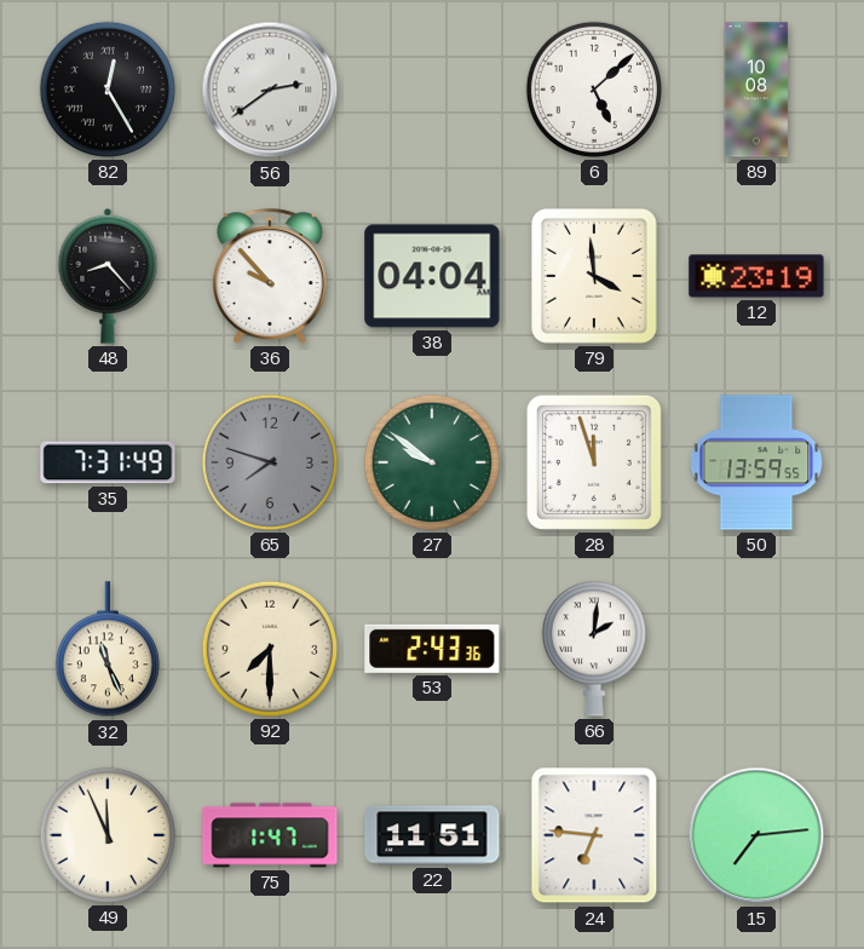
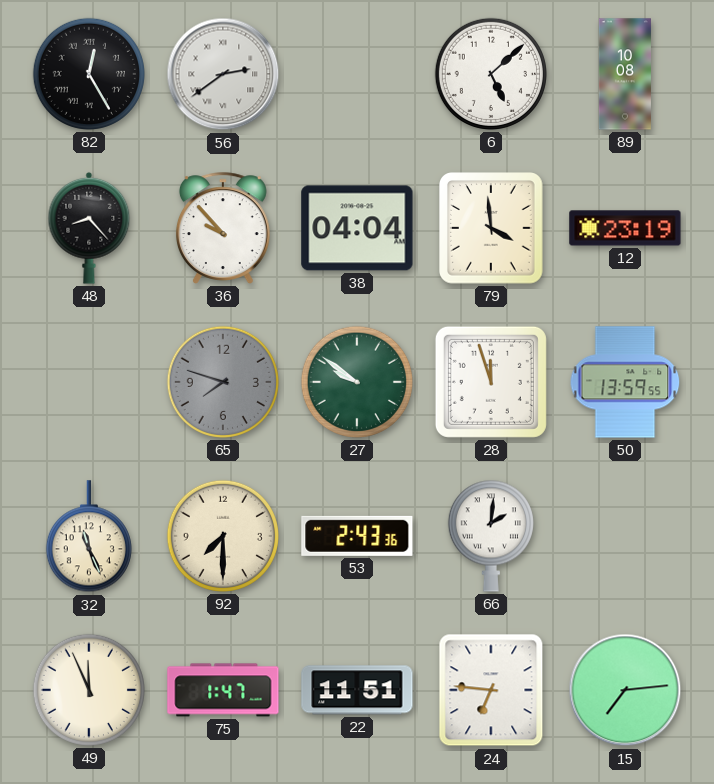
35: 7:31 -> none
